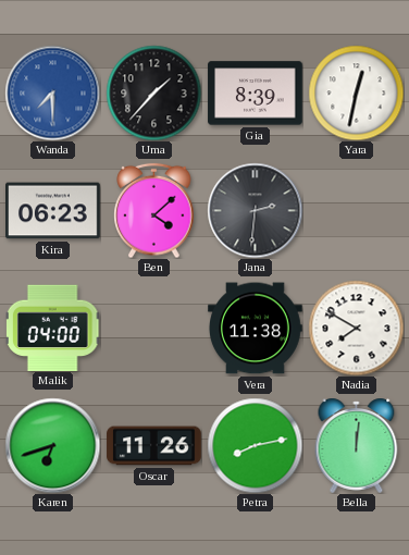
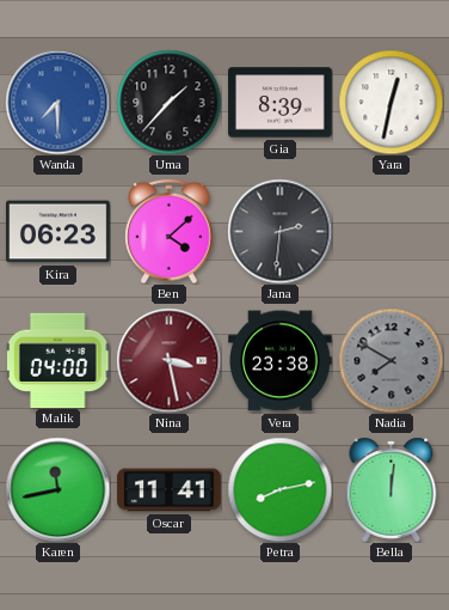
Nina: none -> 3:28
Vera: 11:38 -> 23:38
Nadia dial: white -> grey
Karen: 6:42 -> 11:43
Oscar: 11:26 -> 11:41
